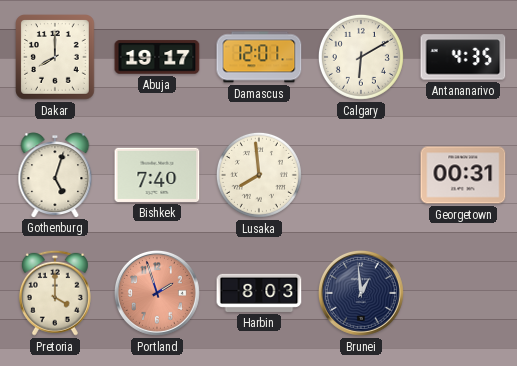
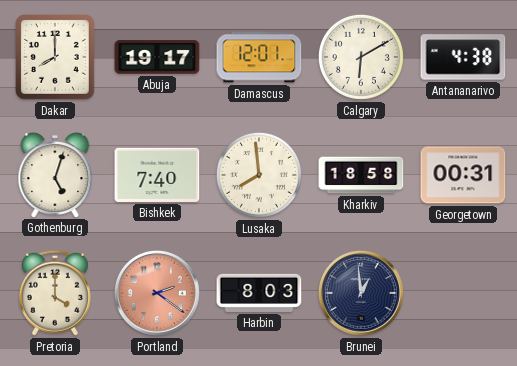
Antananarivo: 4:35 -> 4:38
Kharkiv: none -> 18:58
Portland: 1:57 -> 2:21
